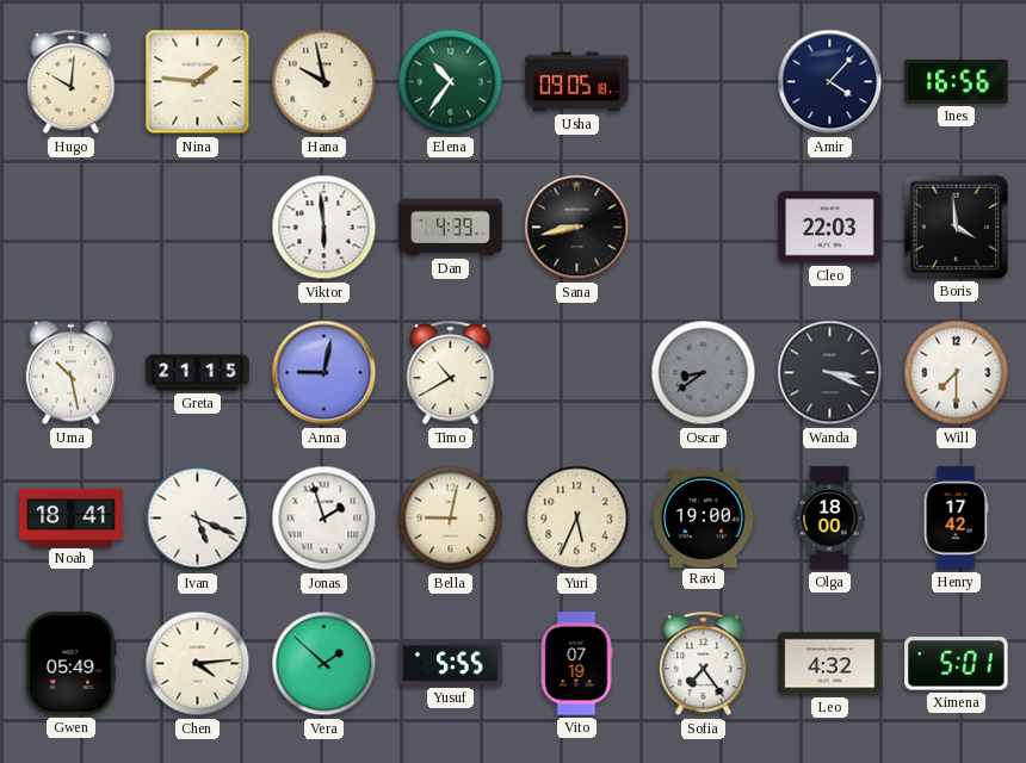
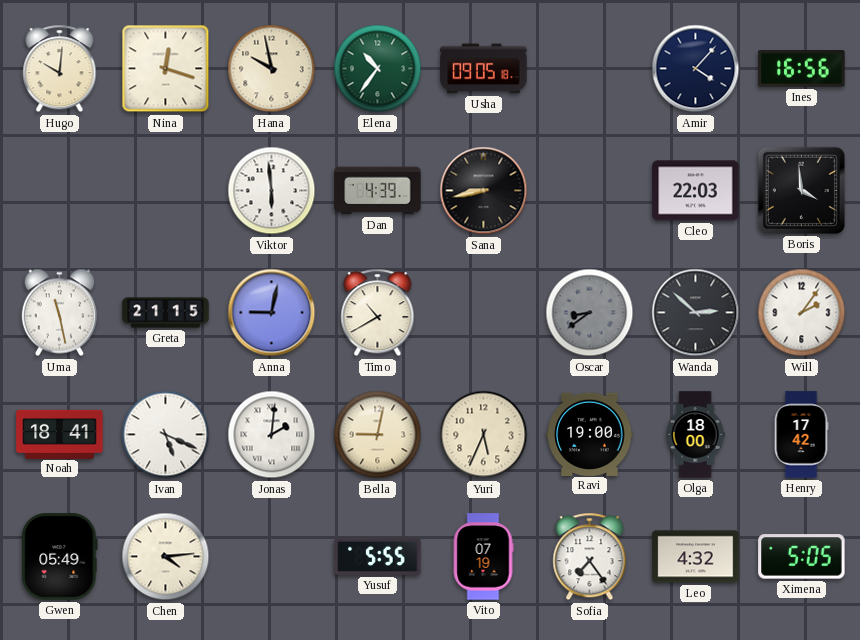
Nina: 1:46 -> 12:18
Uma: 10:28 -> 11:28
Wanda: 3:19 -> 2:52
Will: 7:30 -> 2:06
Jonas: 1:57 -> 2:01
Vera: 1:52 -> none
Ximena: 5:01 -> 5:05
